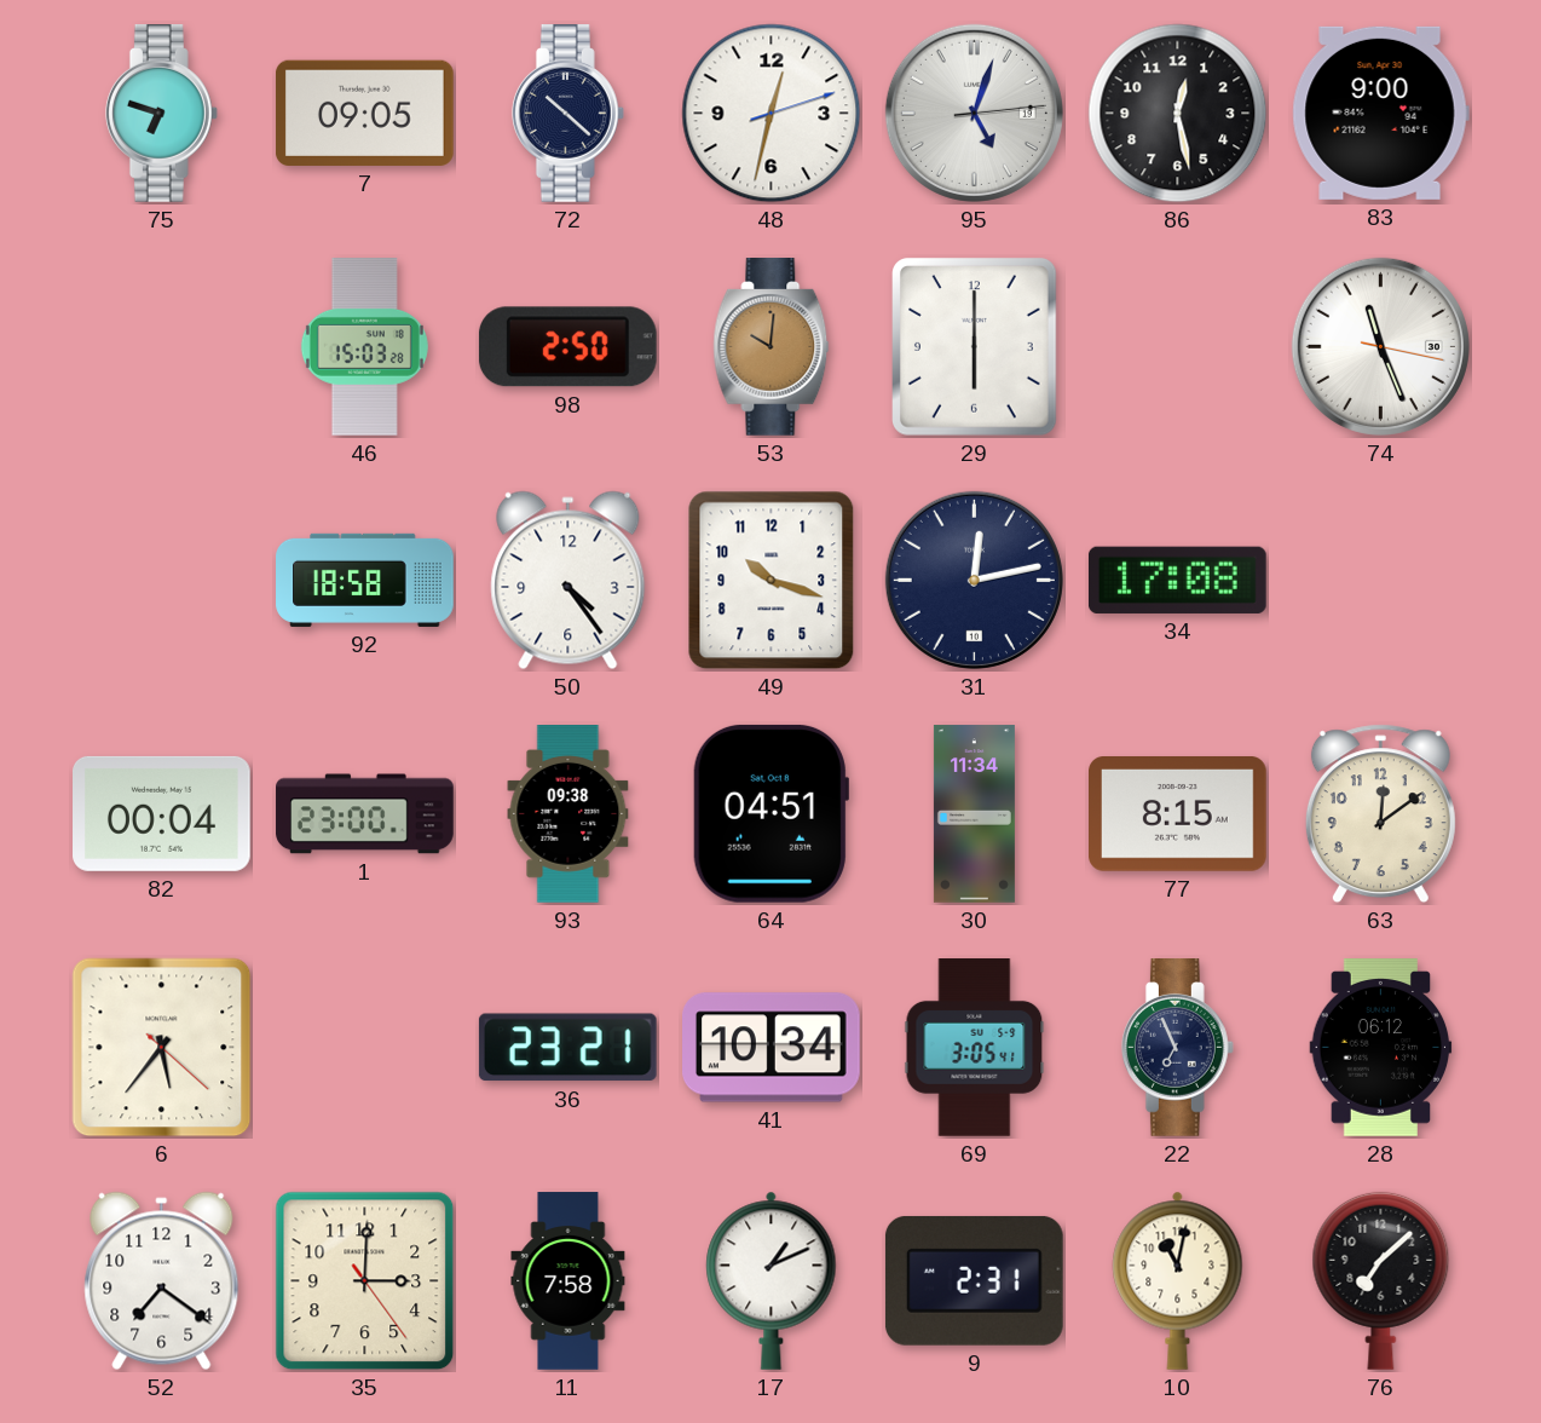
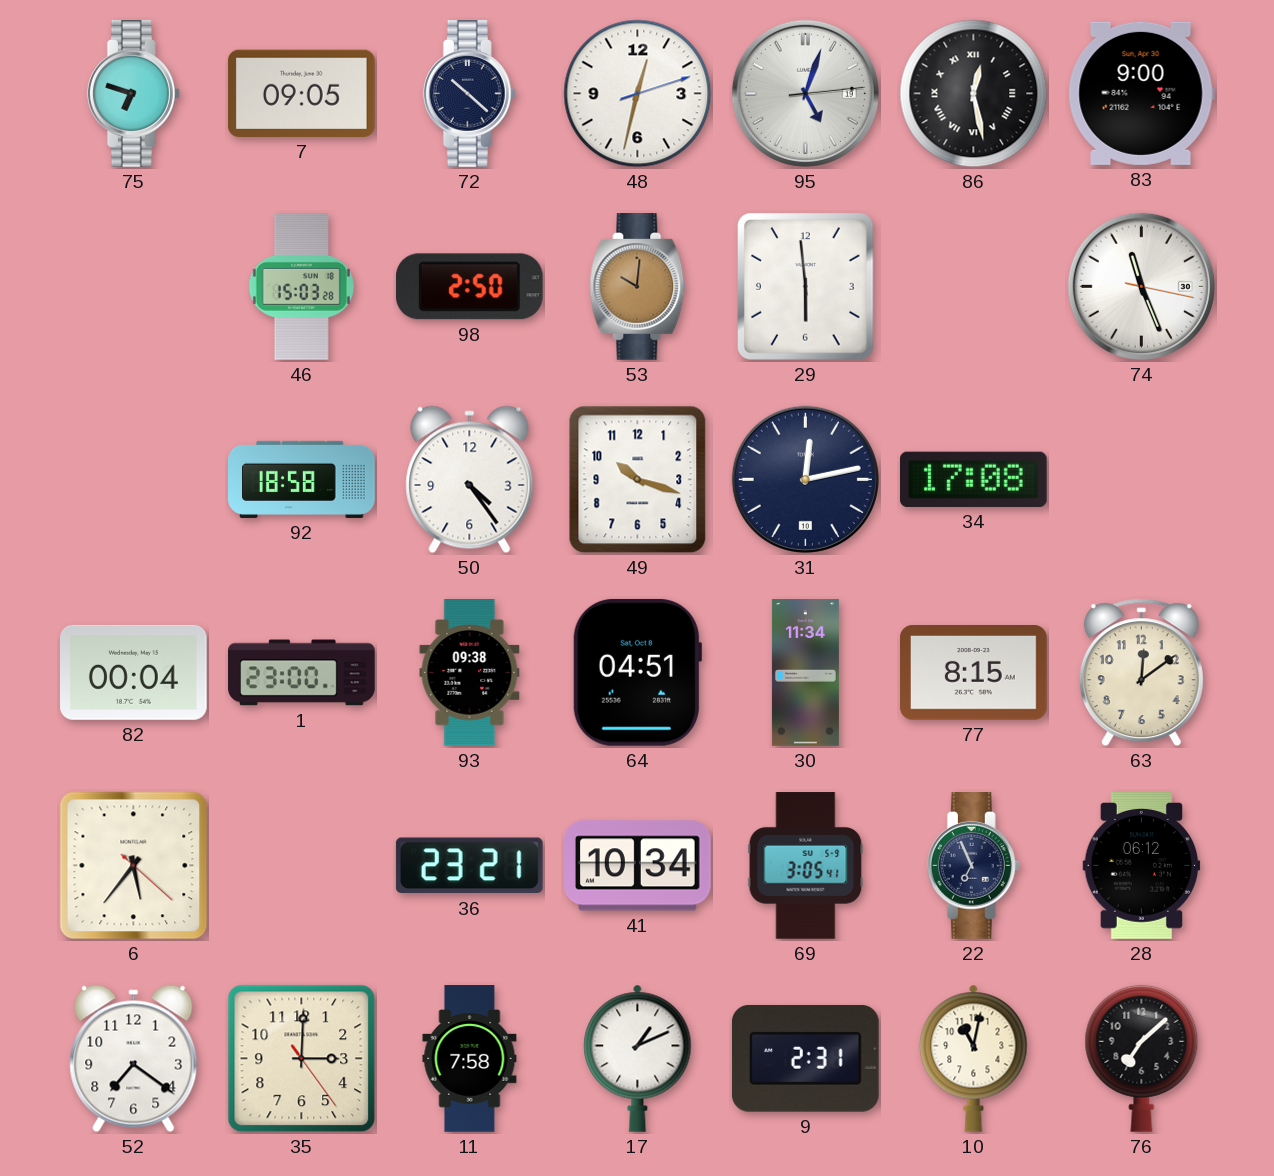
86 numerals: Arabic -> Roman
29: 6:00 -> 5:59
